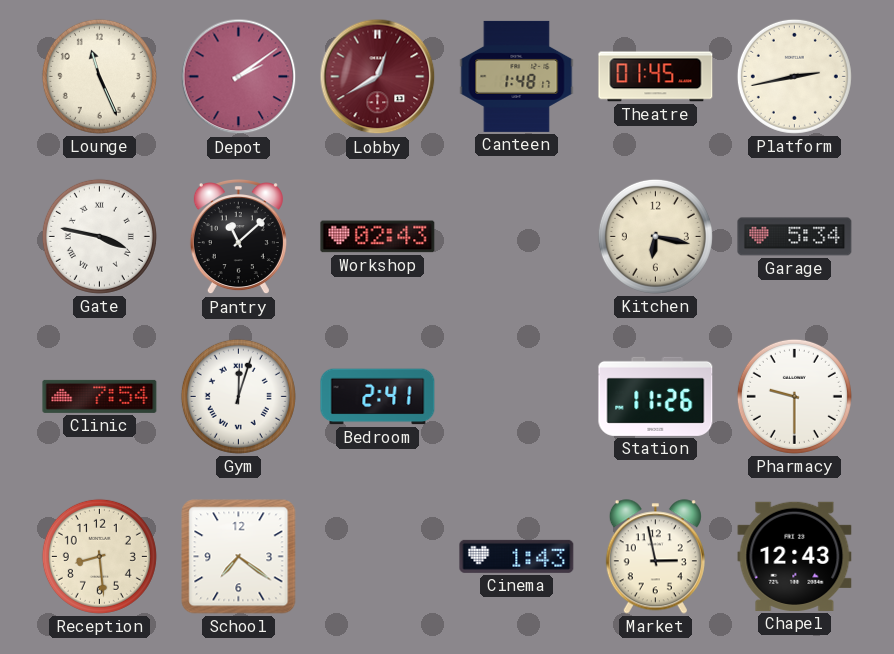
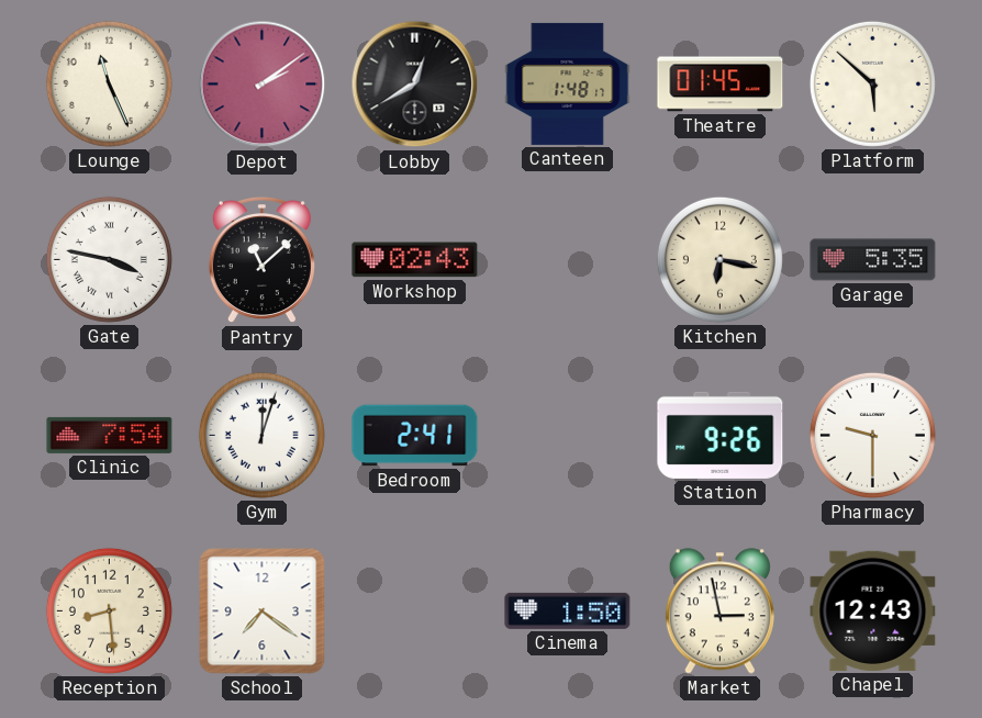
Lobby dial: burgundy -> black
Platform: 2:43 -> 5:52
Garage: 5:34 -> 5:35
Station: 11:26 -> 9:26
Cinema: 1:43 -> 1:50
